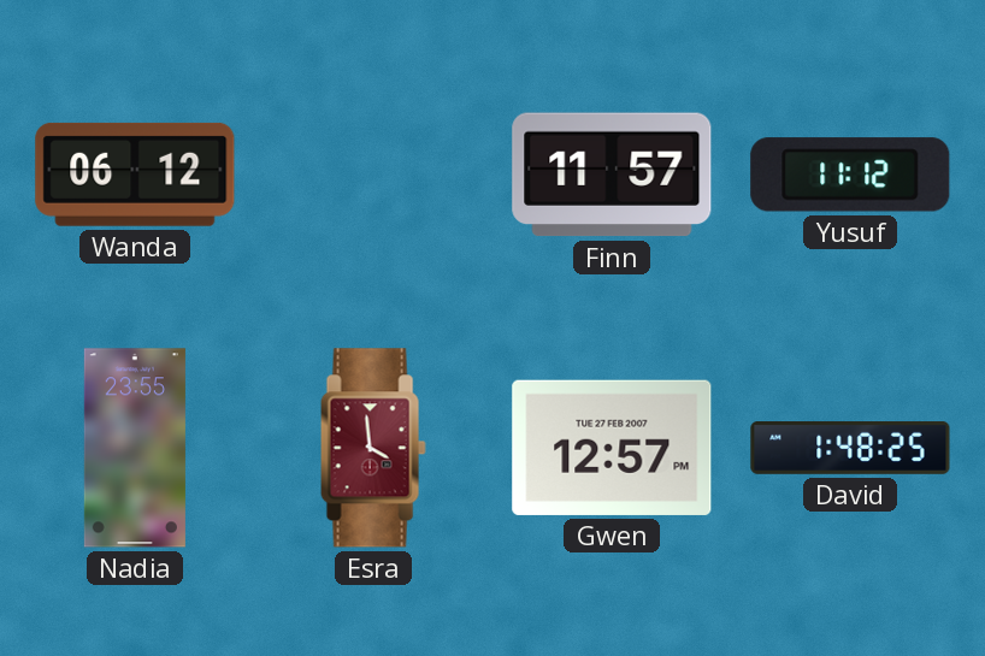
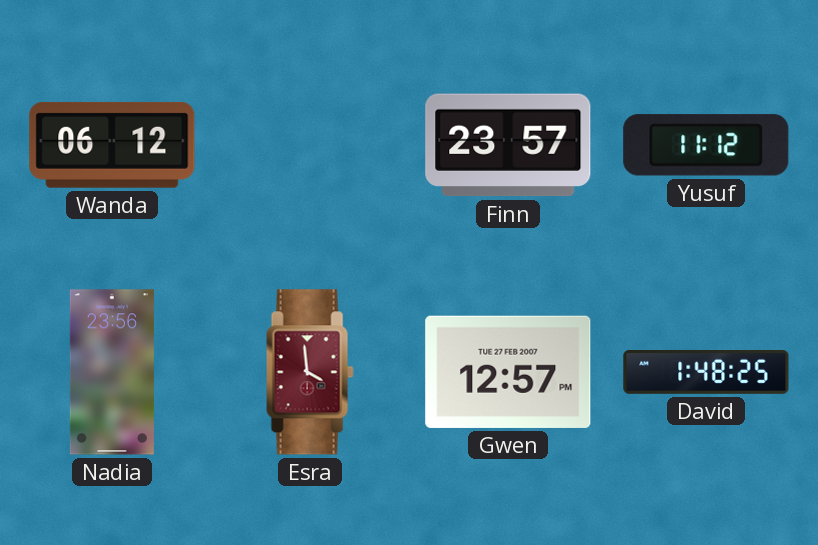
Finn: 11:57 -> 23:57
Nadia: 23:55 -> 23:56
